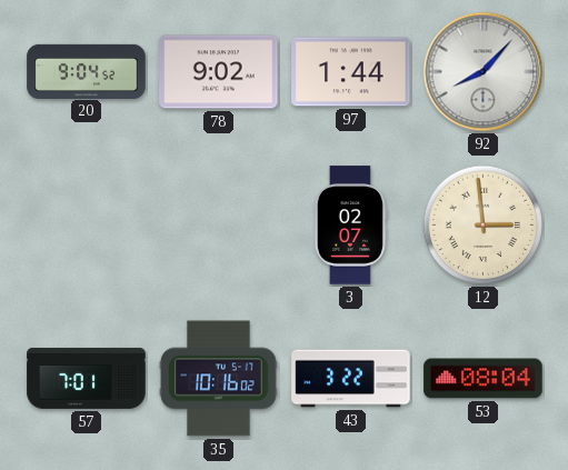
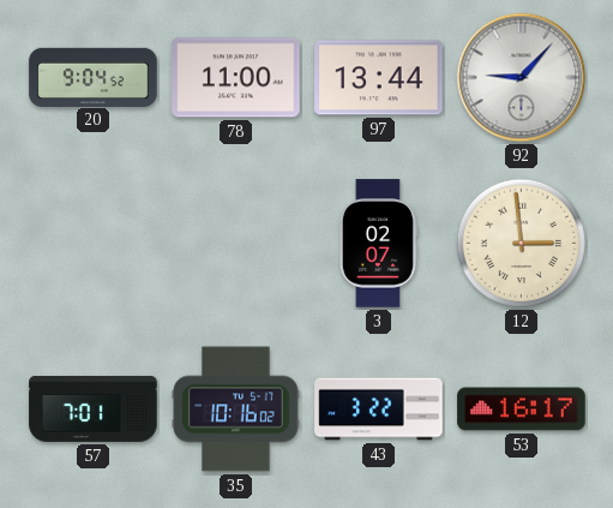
78: 9:02 -> 11:00
97: 1:44 -> 13:44
92: 8:07 -> 9:07
53: 08:04 -> 16:17
